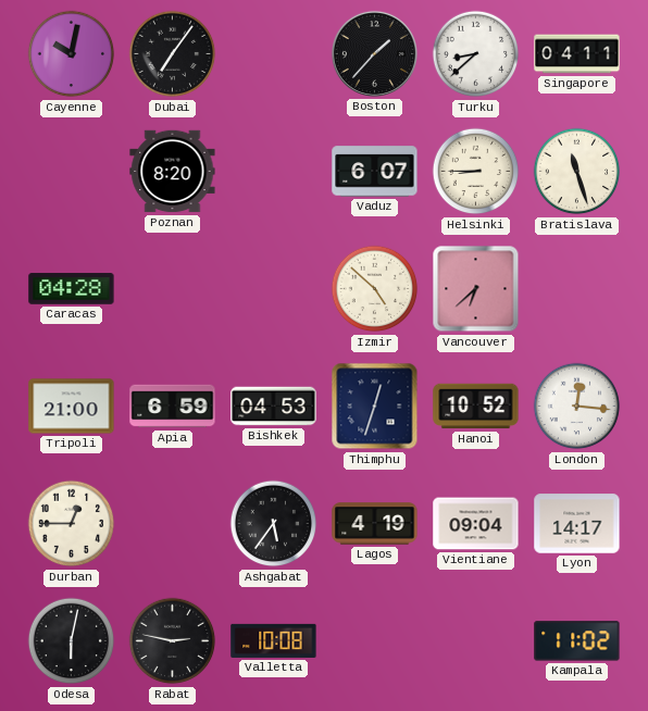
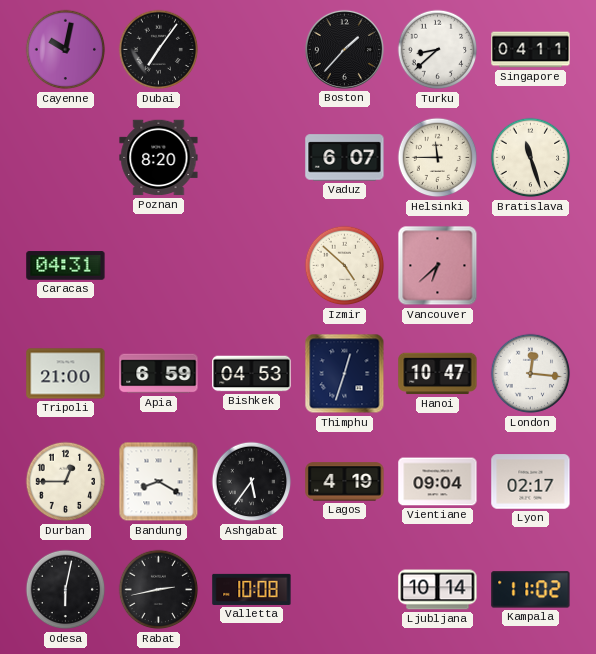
Helsinki: 8:45 -> 11:45
Caracas: 04:28 -> 04:31
Hanoi: 10:52 -> 10:47
Bandung: none -> 8:20
Lyon: 14:17 -> 02:17
Rabat: 2:47 -> 2:43
Ljubljana: none -> 10:14
